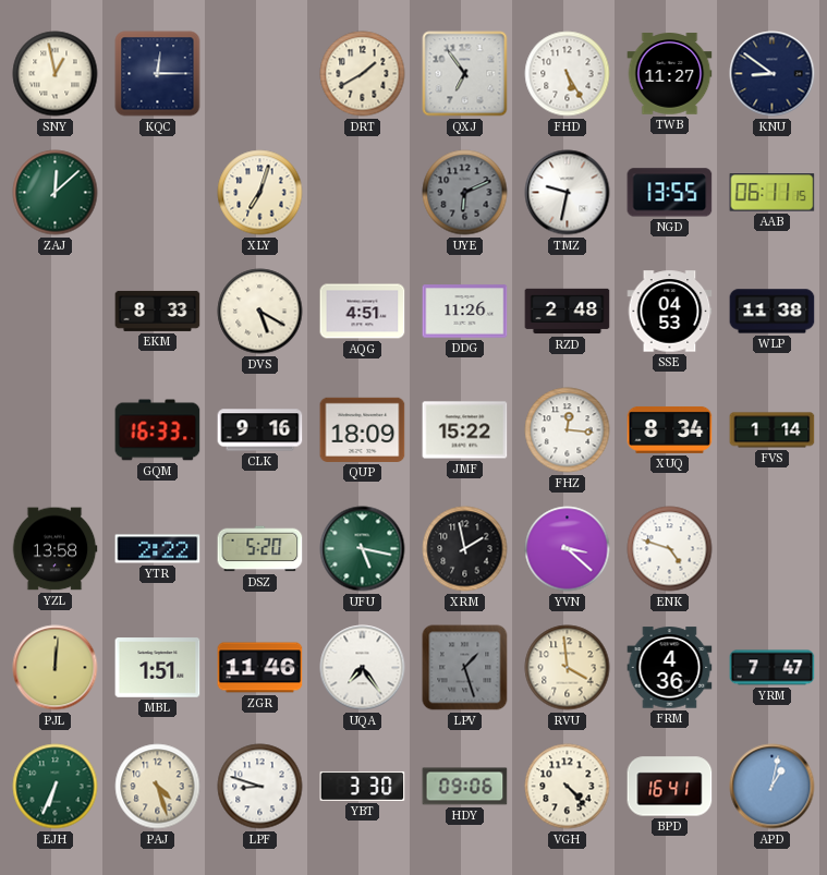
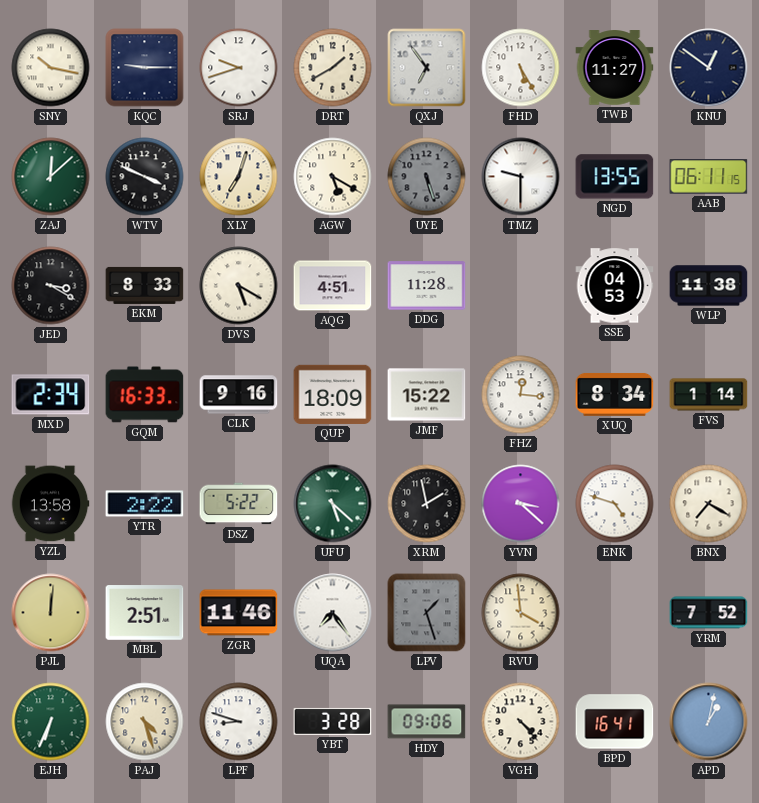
SNY: 12:58 -> 10:17
KQC: 12:15 -> 9:15
SRJ: none -> 9:42
KNU: 8:51 -> 12:51
WTV: none -> 3:49
AGW: none -> 5:20
UYE: 6:11 -> 5:27
TMZ: 9:32 -> 9:30
JED: none -> 3:20
DDG: 11:26 -> 11:28
RZD: 2:48 -> none
MXD: none -> 2:34
DSZ: 5:20 -> 5:22
UFU: 5:17 -> 5:22
BNX: none -> 7:20
MBL: 1:51 -> 2:51
FRM: 4:36 -> none
YRM: 7:47 -> 7:52
YBT: 3:30 -> 3:28
